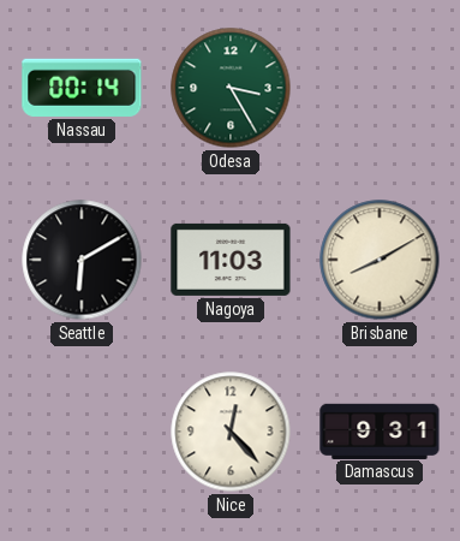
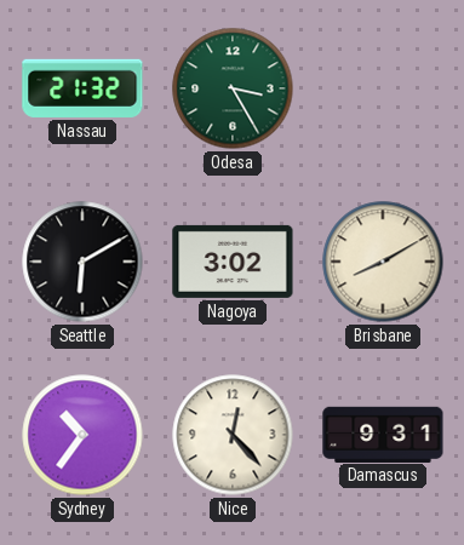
Nassau: 00:14 -> 21:32
Nagoya: 11:03 -> 3:02
Sydney: none -> 10:36
